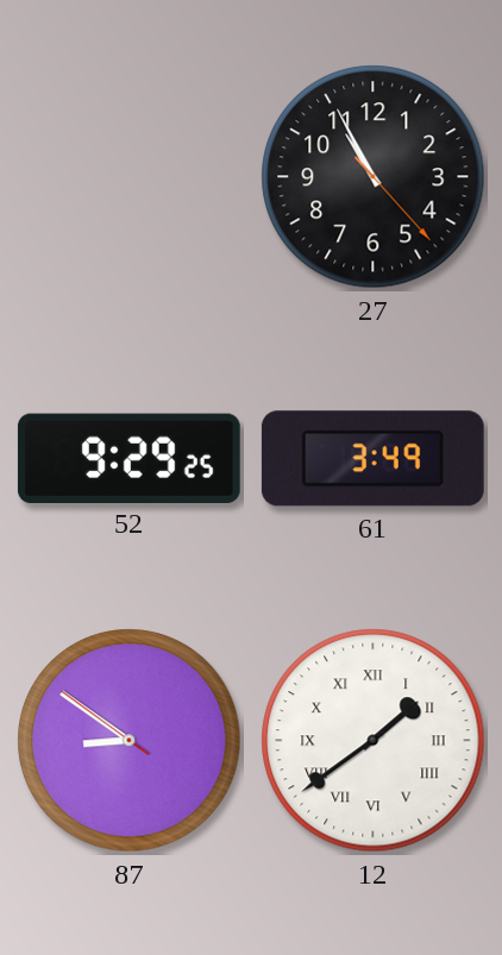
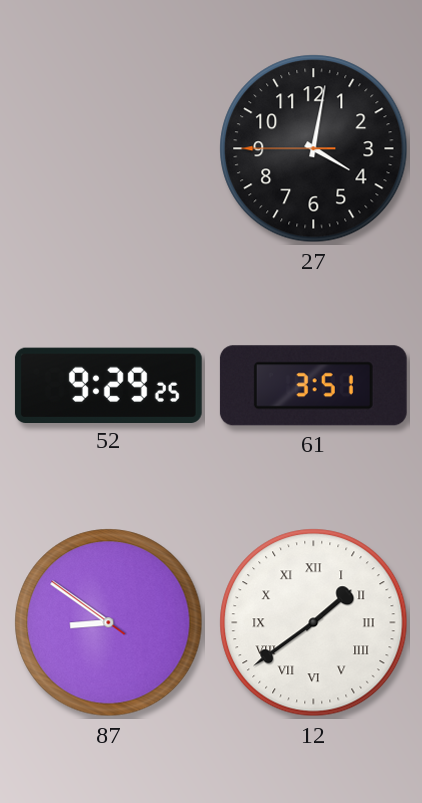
27: 10:55 -> 4:01
61: 3:49 -> 3:51
